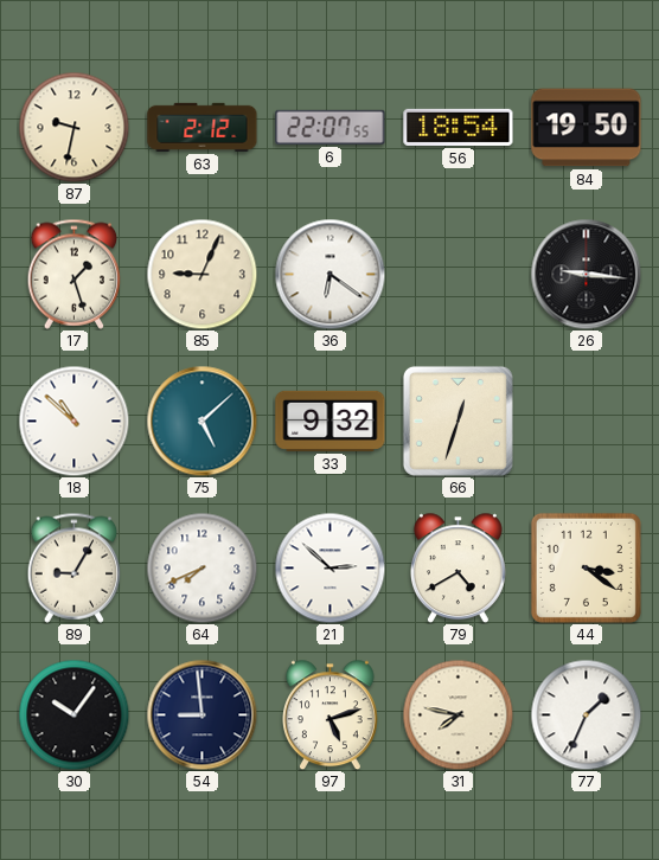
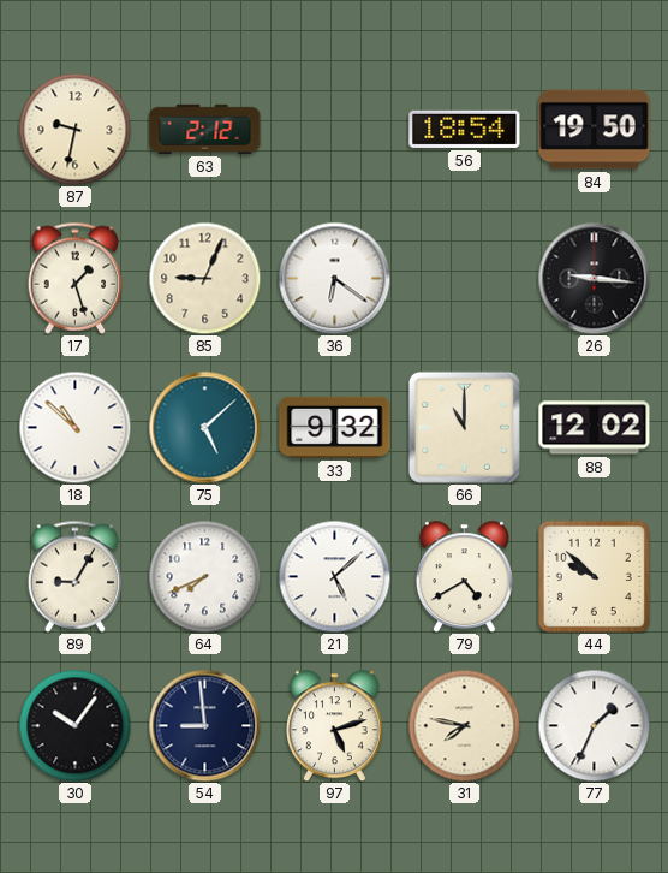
6: 22:07 -> none
66: 12:33 -> 11:00
88: none -> 12:02
21: 2:52 -> 5:08
44: 3:21 -> 9:52
